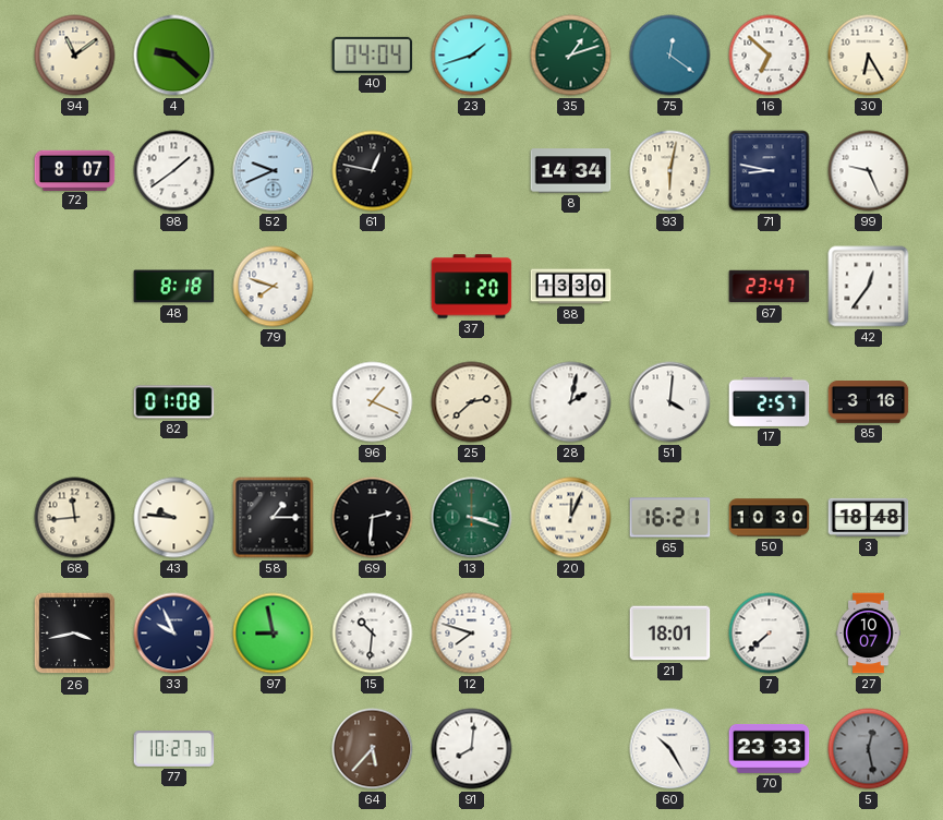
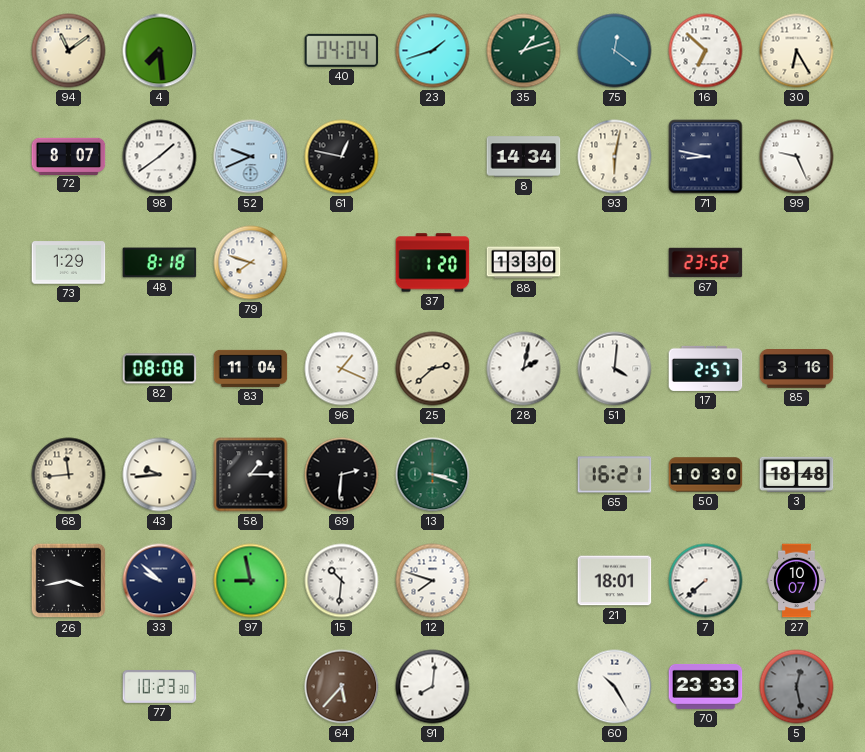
4: 9:22 -> 7:29
73: none -> 1:29
67: 23:47 -> 23:52
42: 12:36 -> none
82: 01:08 -> 08:08
83: none -> 11:04
43: 9:46 -> 9:44
20: 12:04 -> none
33: 9:56 -> 9:52
77: 10:27 -> 10:23
